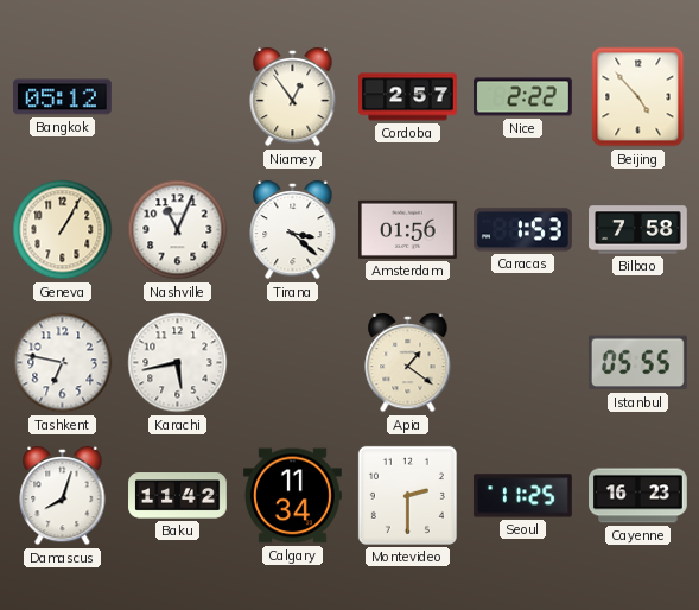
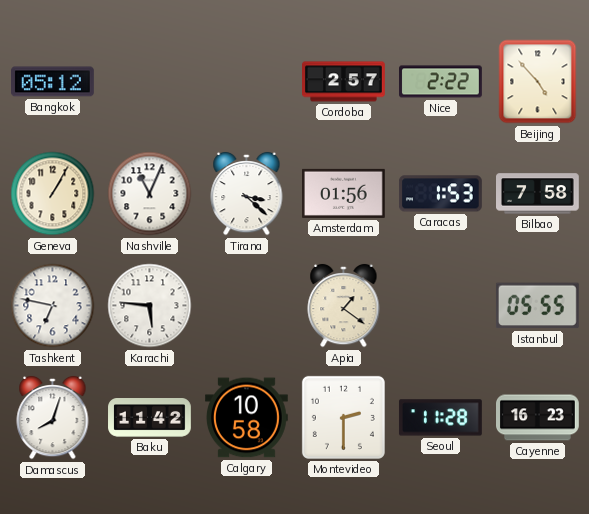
Niamey: 12:54 -> none
Karachi: 5:43 -> 5:46
Calgary: 11:34 -> 10:58
Seoul: 11:25 -> 11:28
